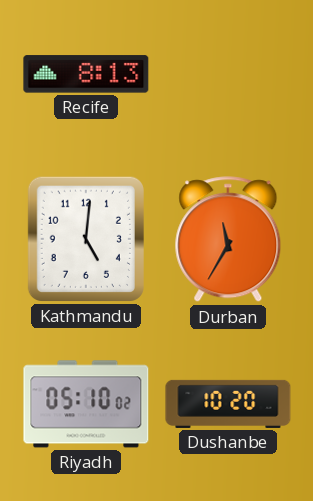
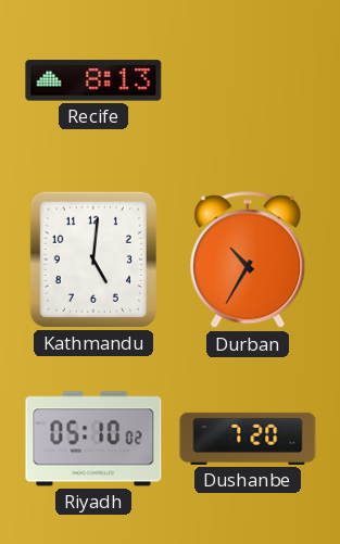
Durban: 11:35 -> 10:35
Dushanbe: 10:20 -> 7:20
